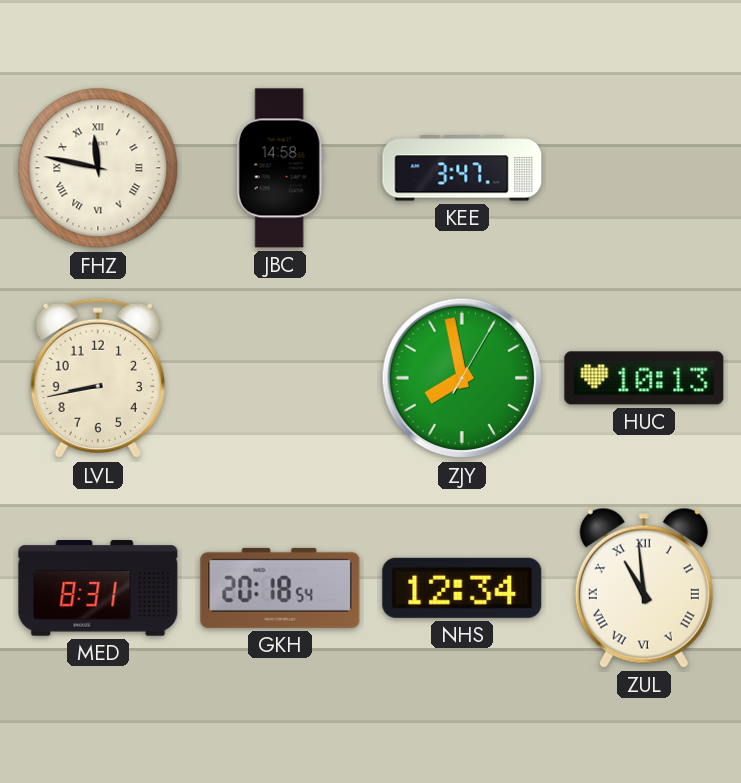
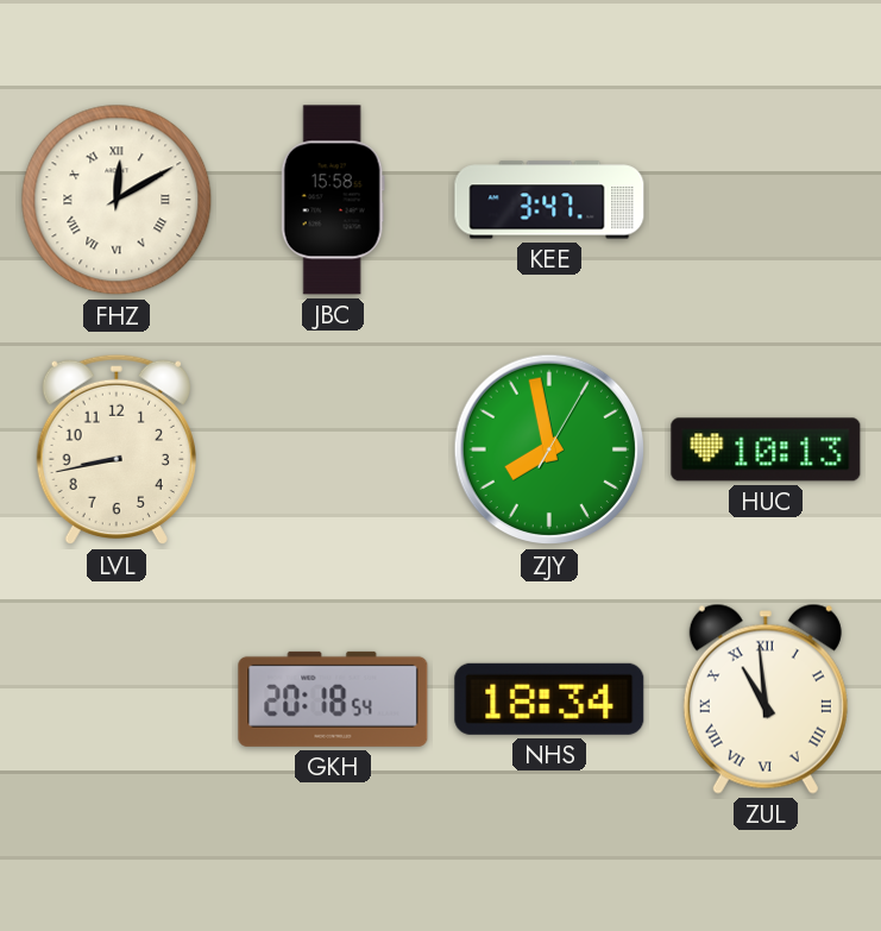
FHZ: 11:47 -> 12:10
JBC: 14:58 -> 15:58
MED: 8:31 -> none
NHS: 12:34 -> 18:34
